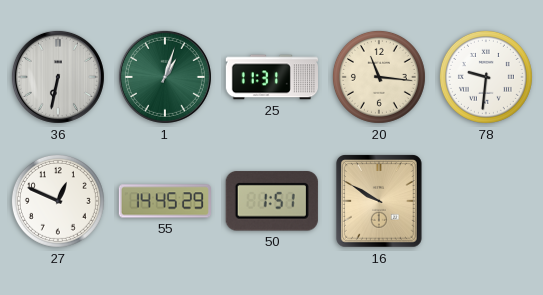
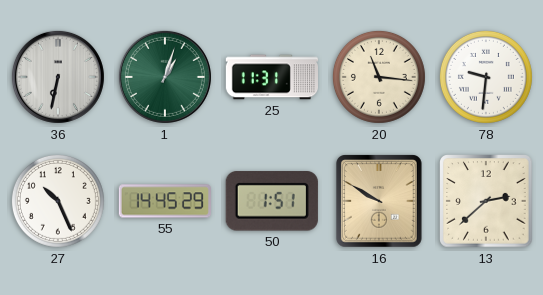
27: 12:49 -> 10:26
13: none -> 2:38
